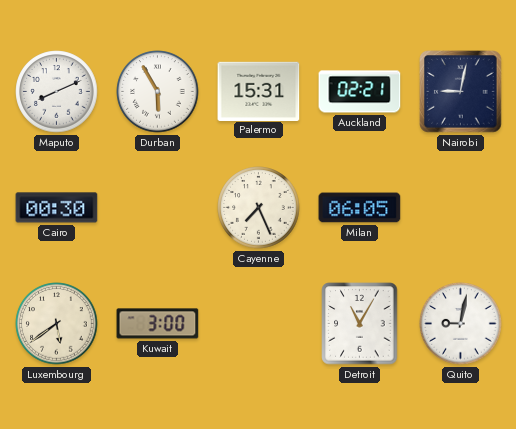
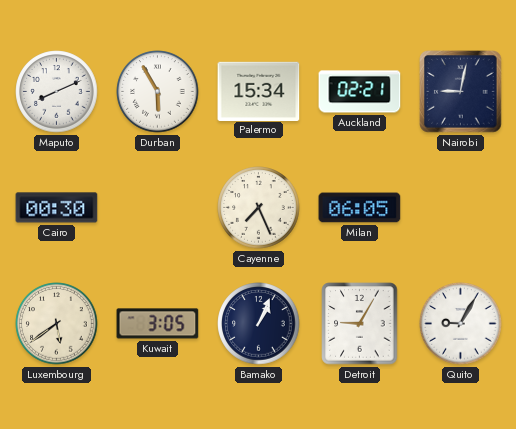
Palermo: 15:31 -> 15:34
Kuwait: 3:00 -> 3:05
Bamako: none -> 1:04
Detroit: 11:05 -> 9:05
Quito: 9:02 -> 9:05
